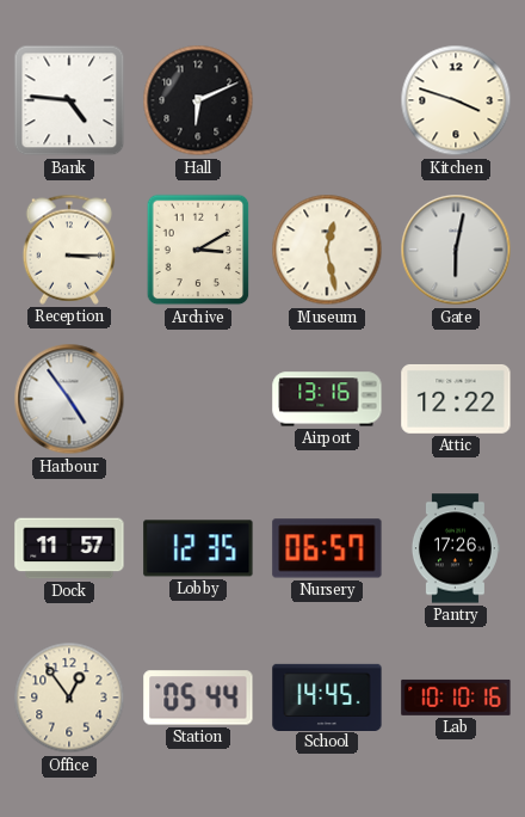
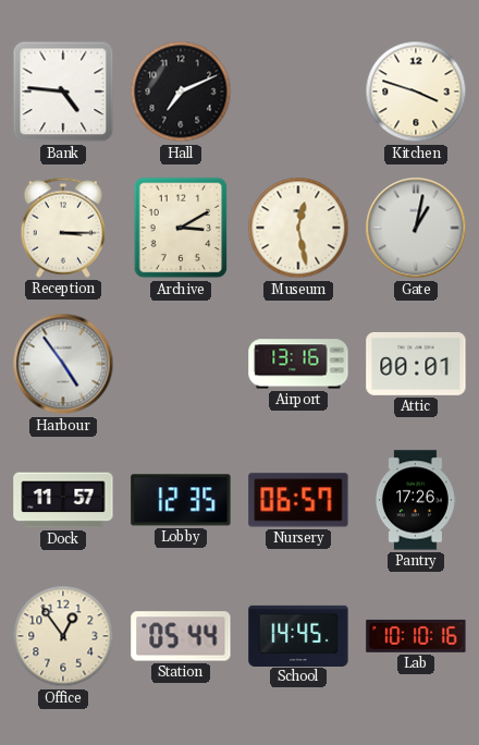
Hall: 6:11 -> 7:11
Gate: 6:02 -> 1:02
Attic: 12:22 -> 00:01
